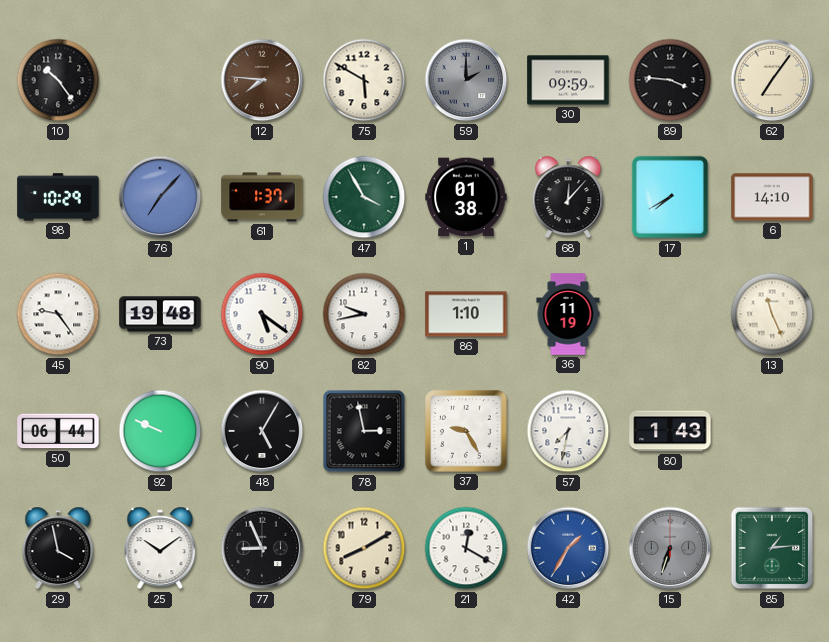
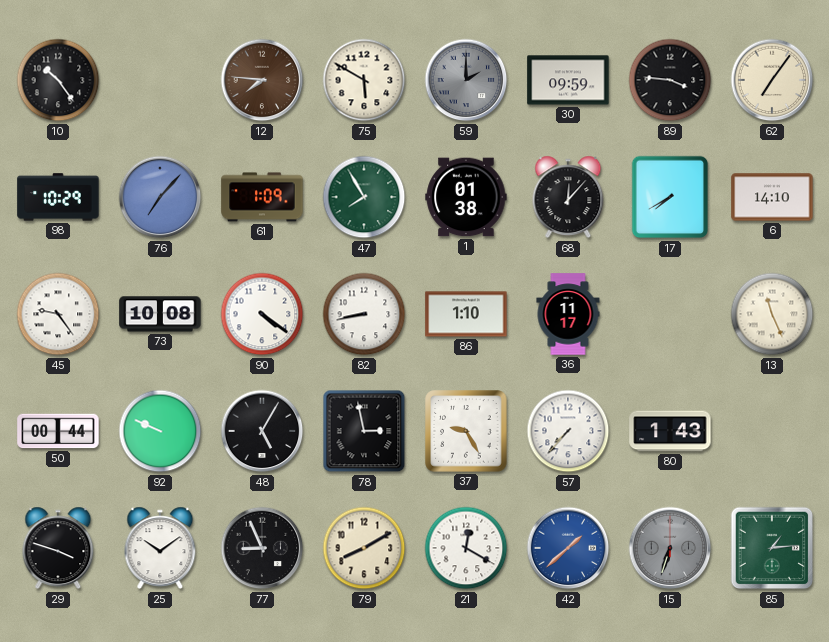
61: 1:37 -> 1:09
47: 3:55 -> 7:55
73: 19:48 -> 10:08
90: 5:21 -> 4:21
82: 9:43 -> 8:43
36: 11:19 -> 11:17
50: 06:44 -> 00:44
57: 7:32 -> 7:37
29: 3:58 -> 3:48
42: 1:35 -> 1:38
